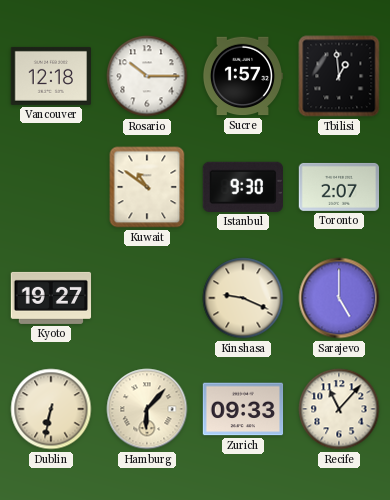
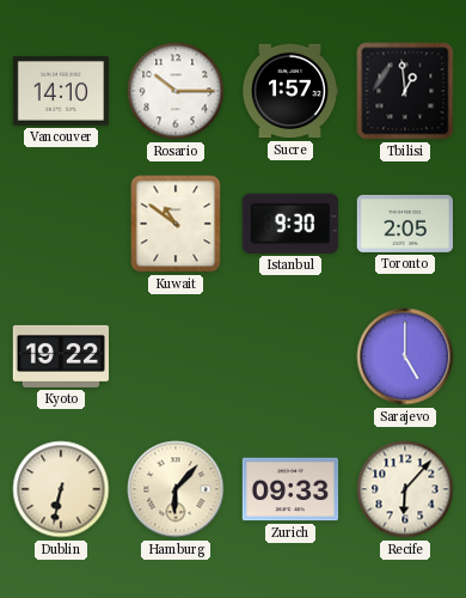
Vancouver: 12:18 -> 14:10
Toronto: 2:07 -> 2:05
Kyoto: 19:27 -> 19:22
Kinshasa: 9:19 -> none
Recife: 11:07 -> 6:07
